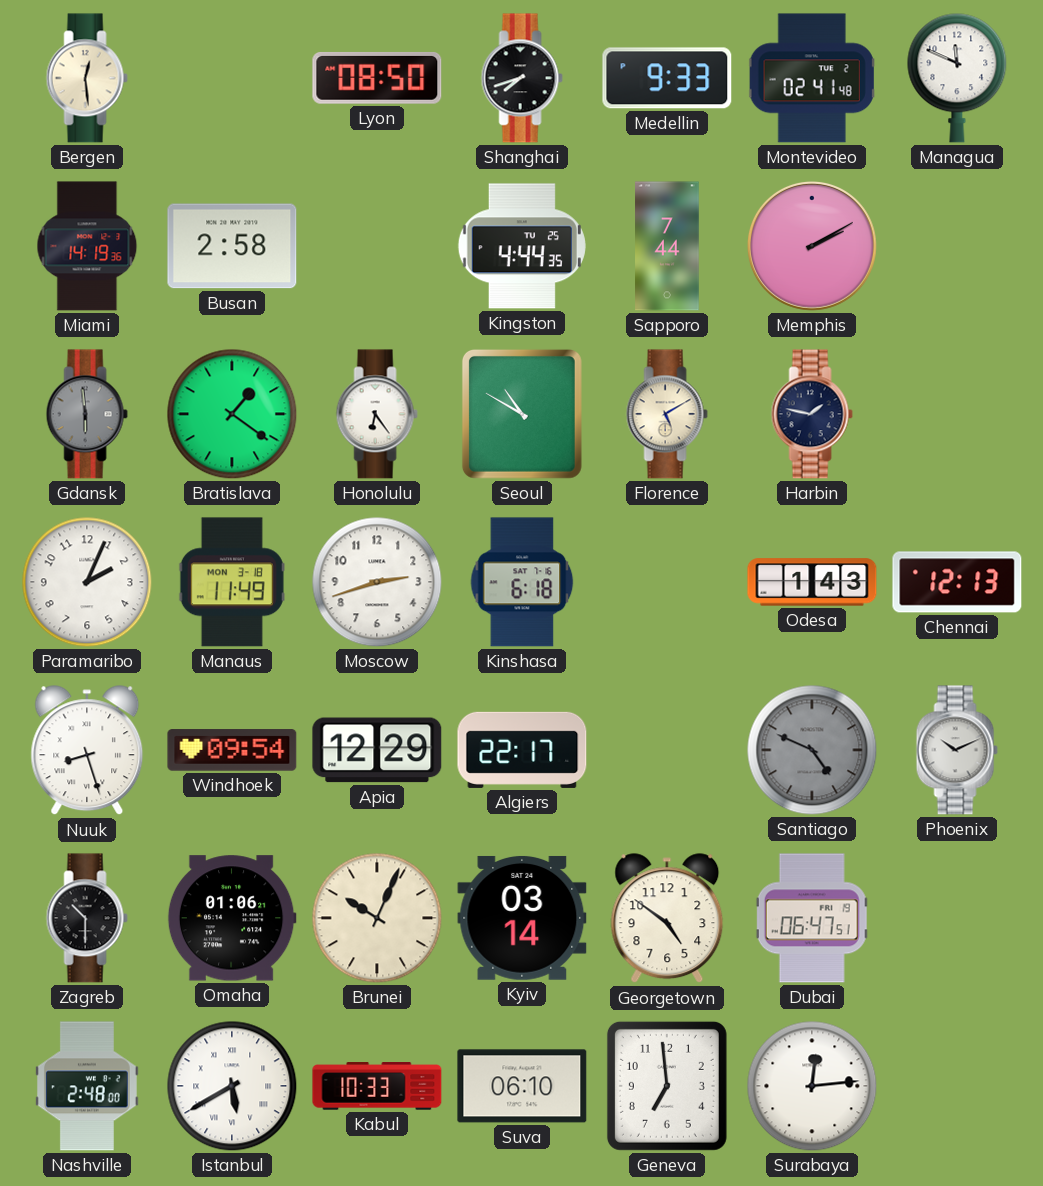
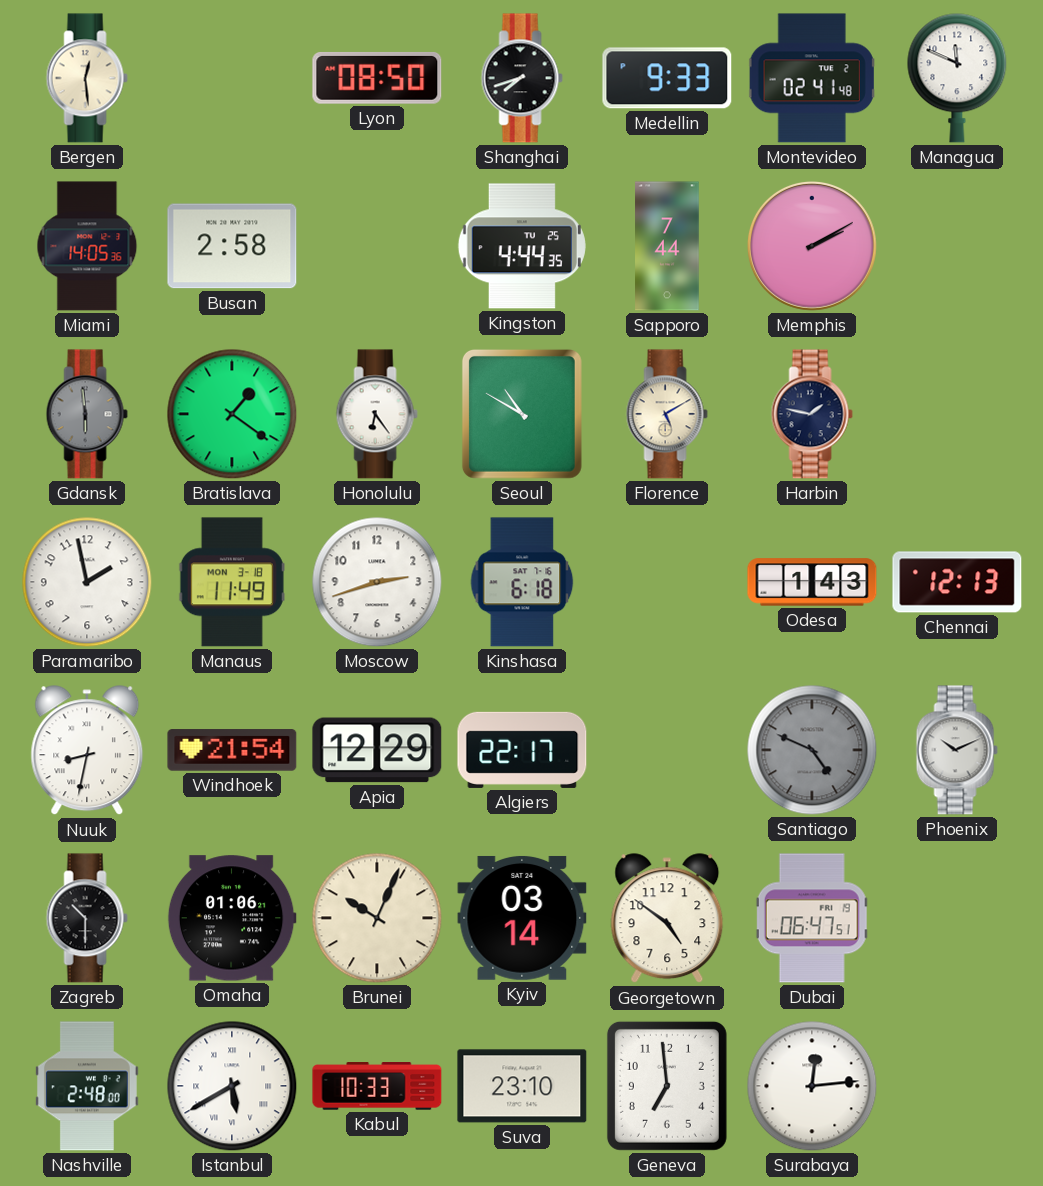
Miami: 14:19 -> 14:05
Paramaribo: 2:04 -> 1:58
Nuuk: 8:27 -> 8:32
Windhoek: 09:54 -> 21:54
Suva: 06:10 -> 23:10
